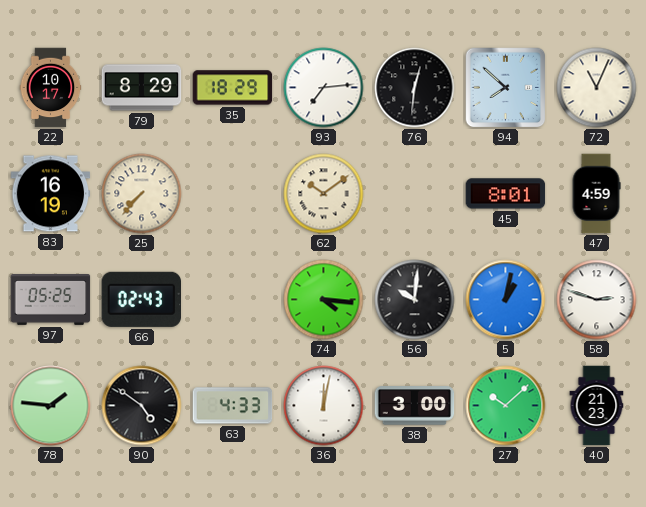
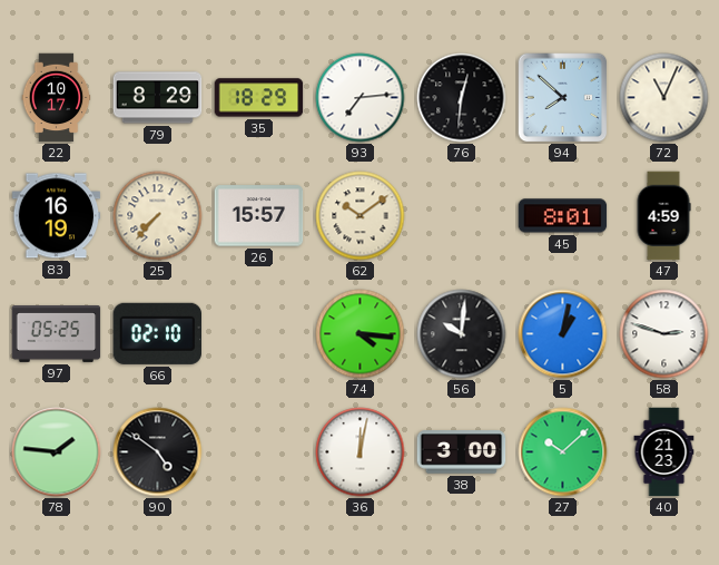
26: none -> 15:57
66: 02:43 -> 02:10
63: 4:33 -> none
